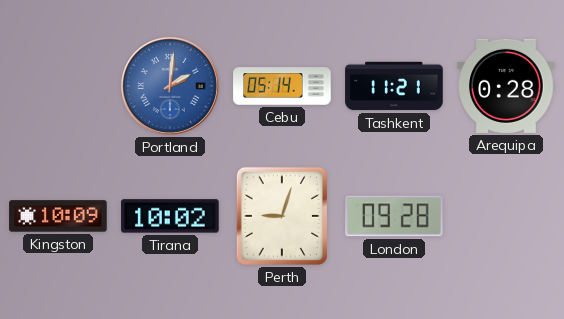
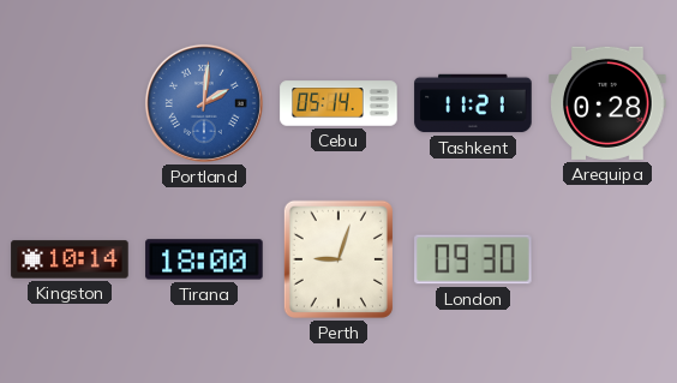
Kingston: 10:09 -> 10:14
Tirana: 10:02 -> 18:00
London: 09:28 -> 09:30
